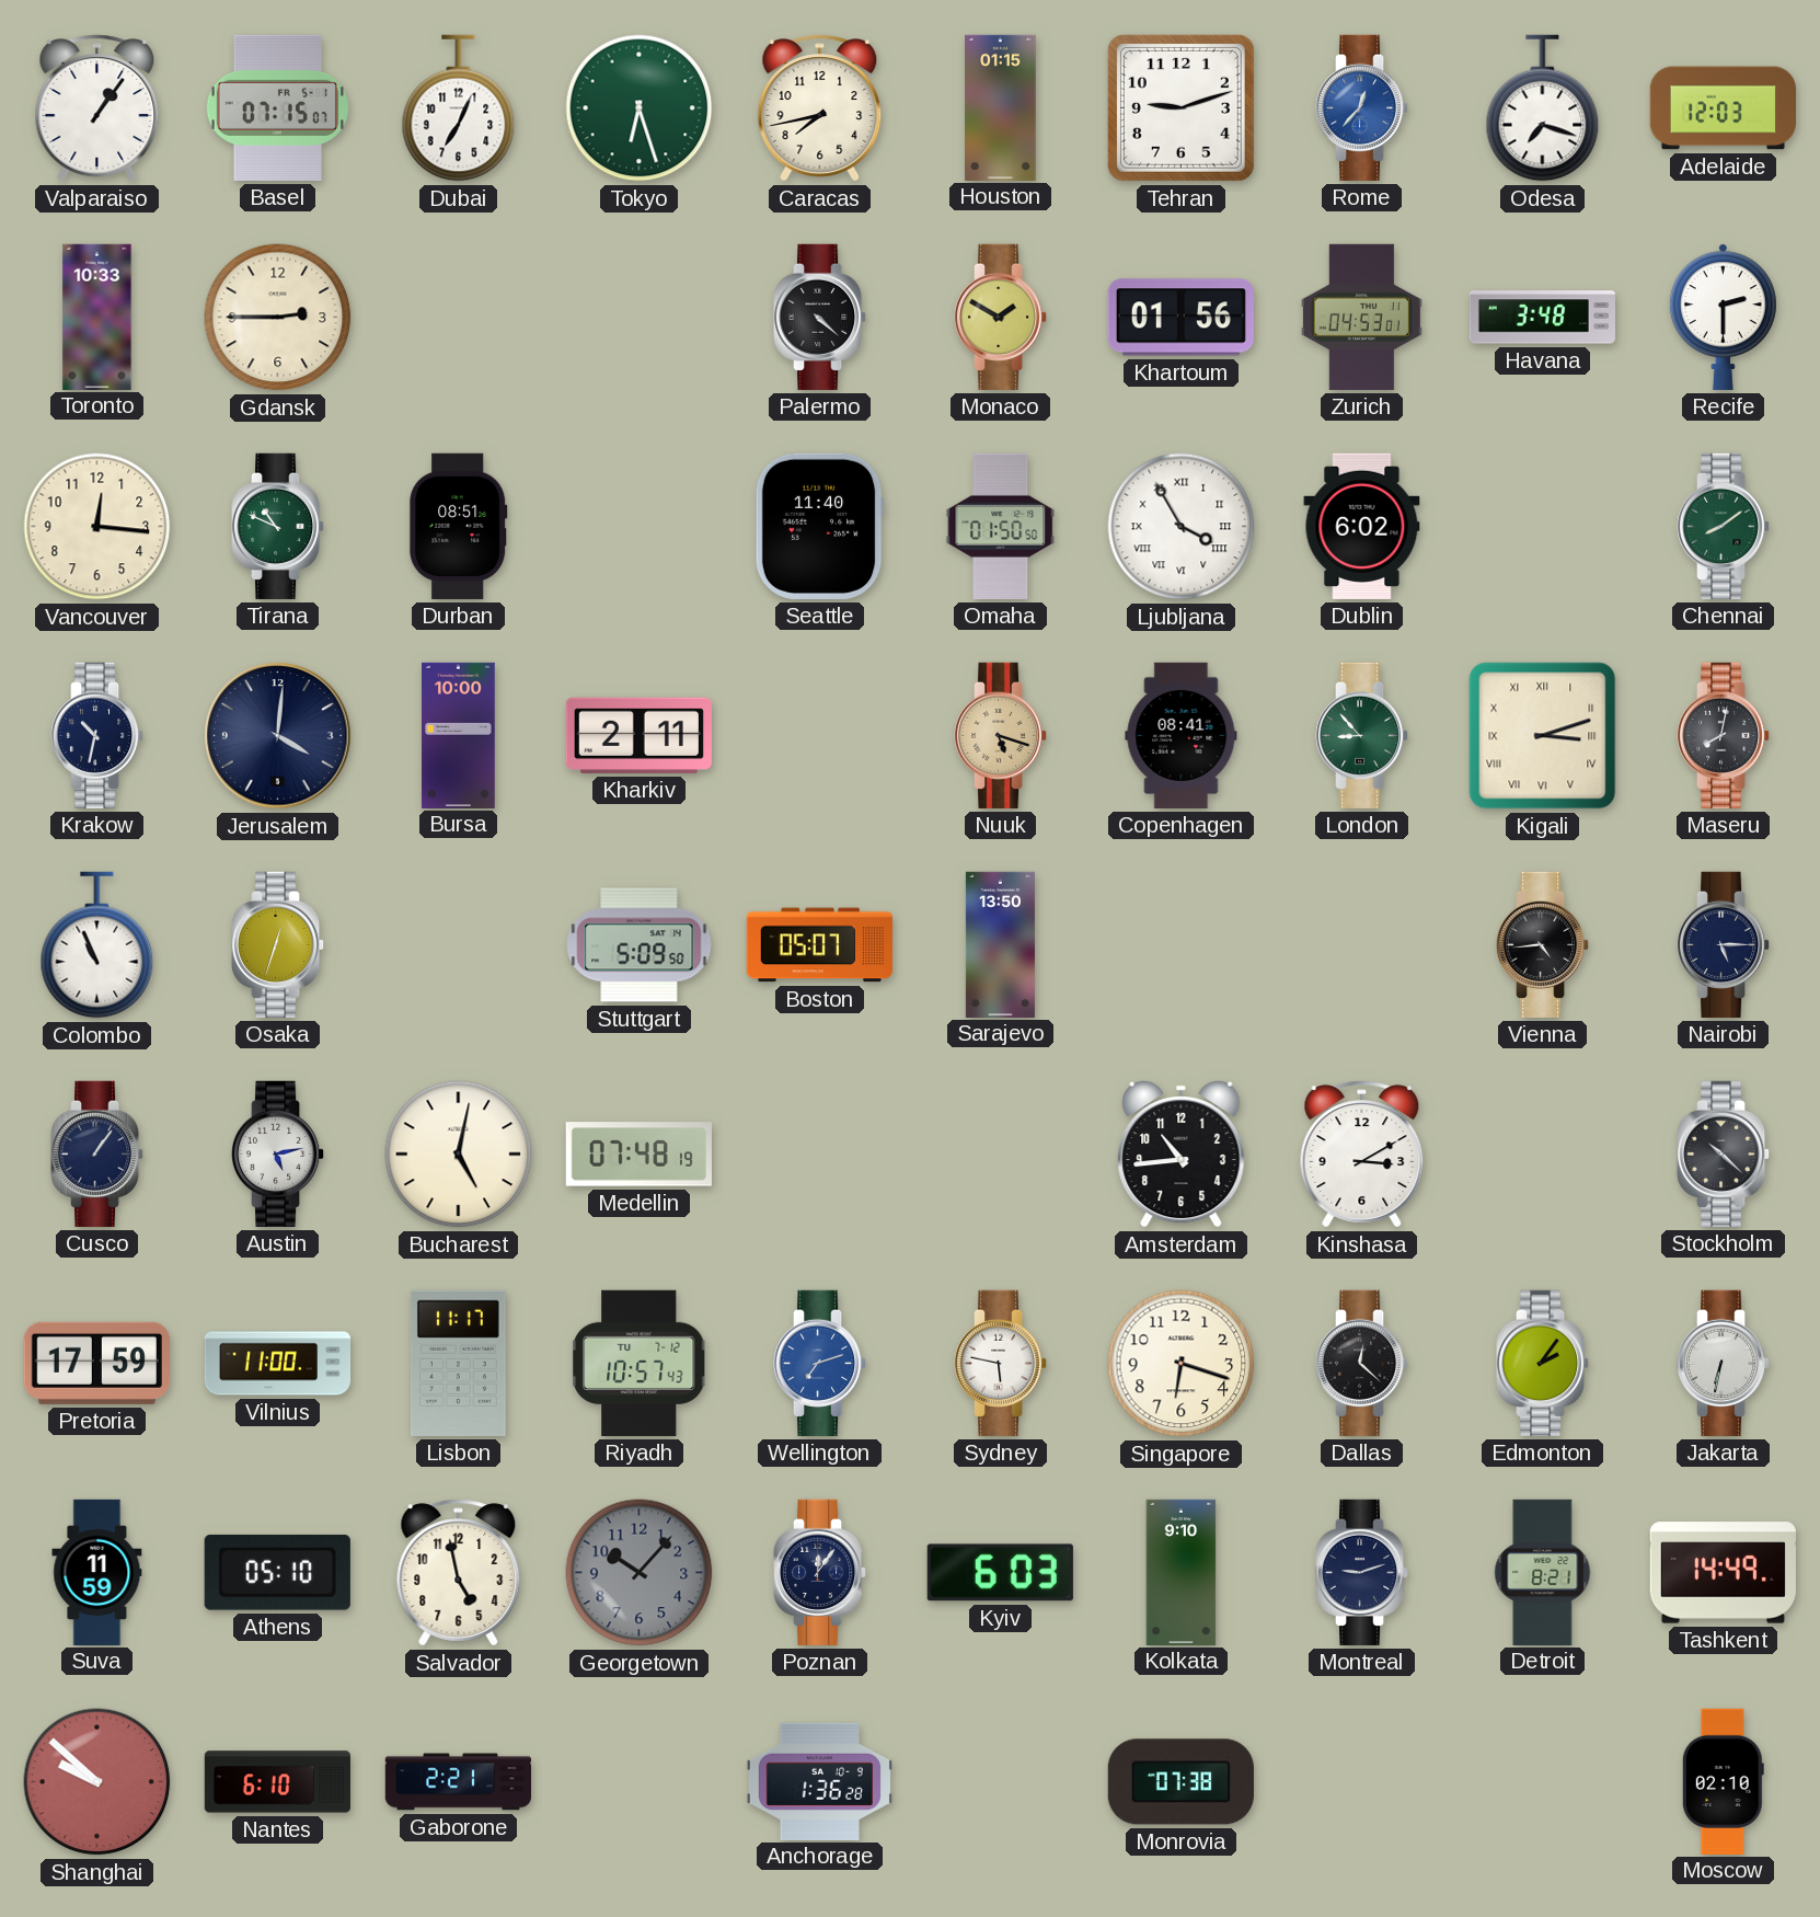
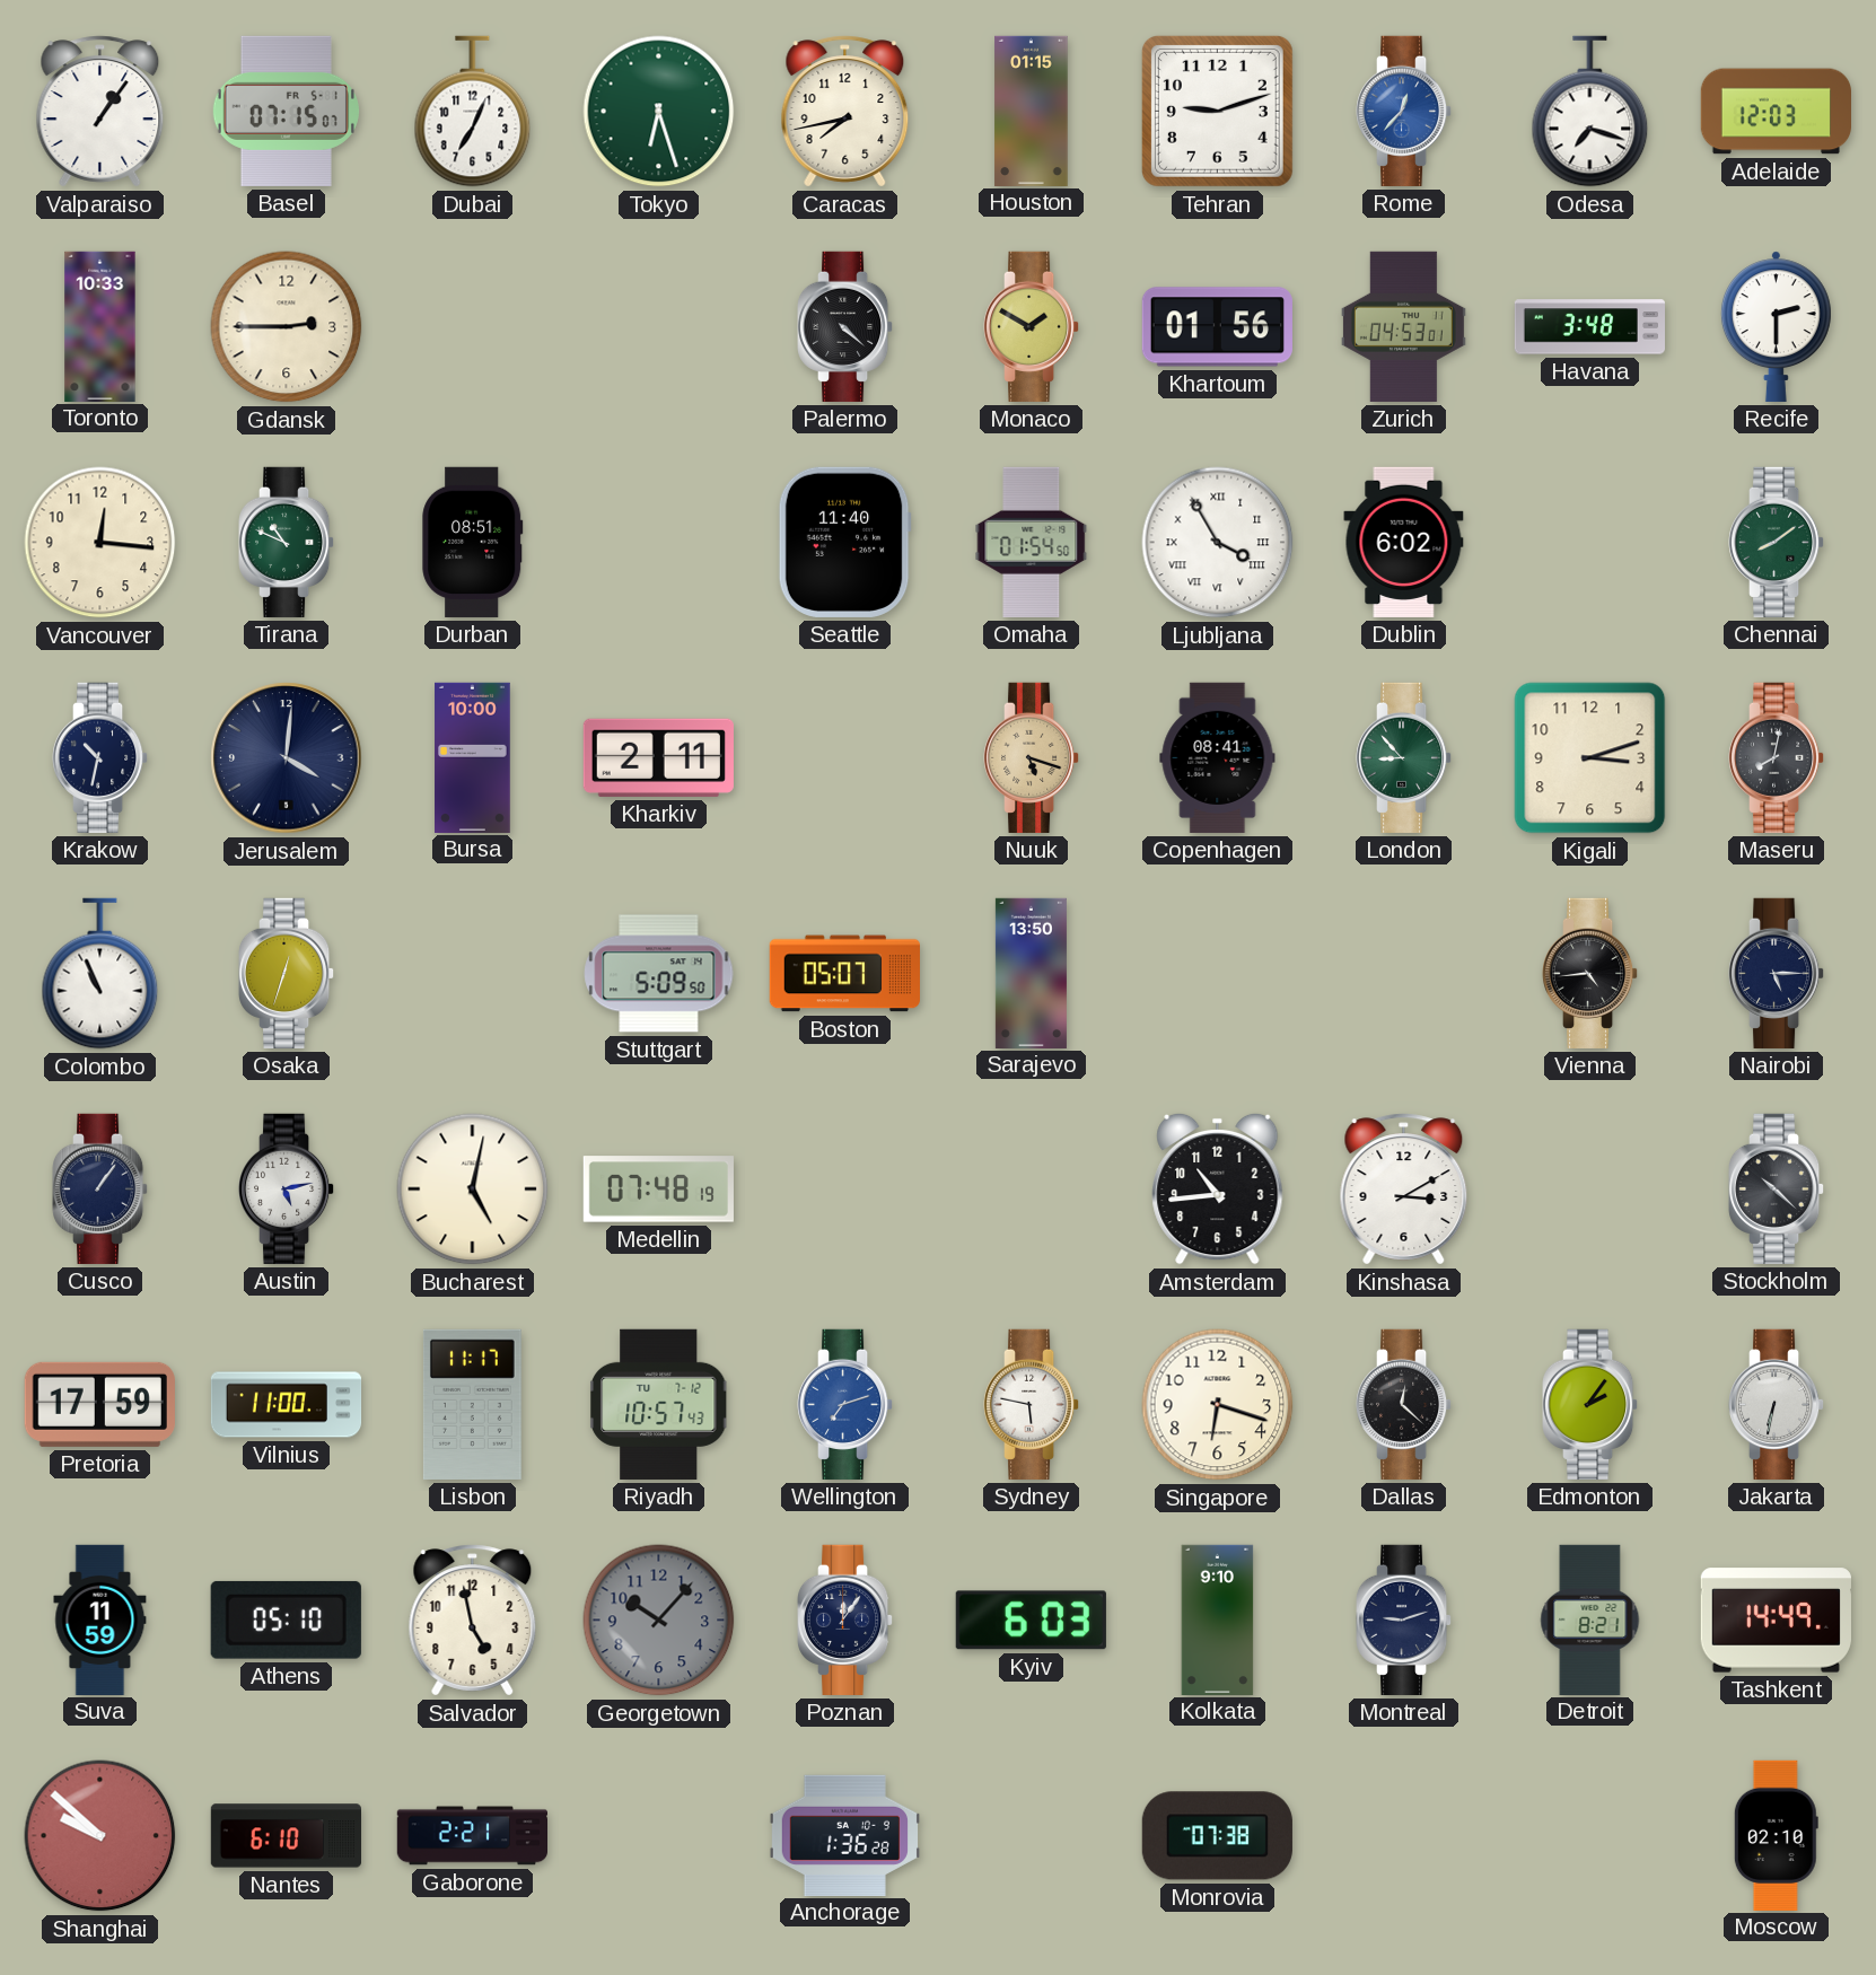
Omaha: 01:50 -> 01:54
Kigali numerals: Roman -> Arabic
